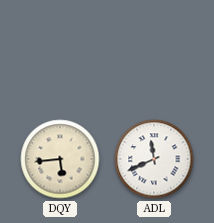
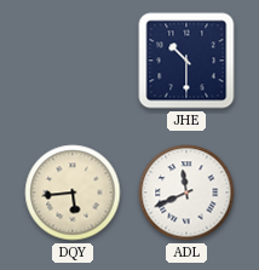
JHE: none -> 10:30
